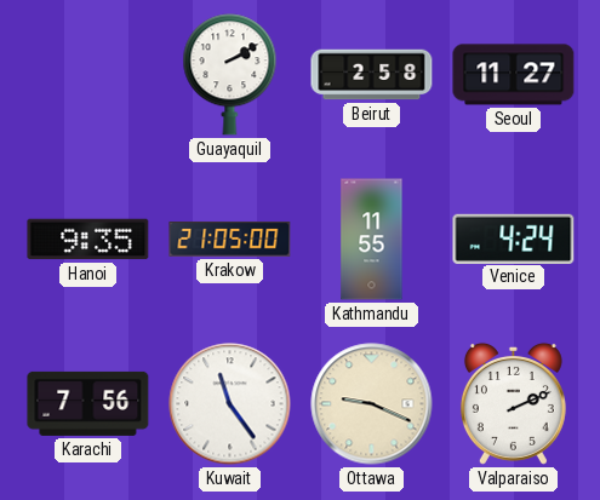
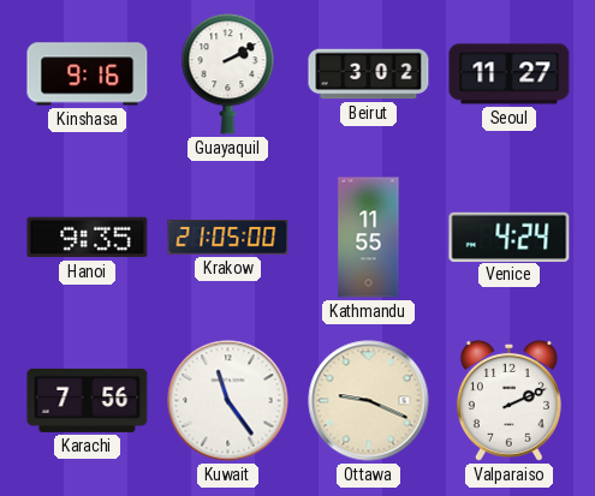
Kinshasa: none -> 9:16
Beirut: 2:58 -> 3:02
